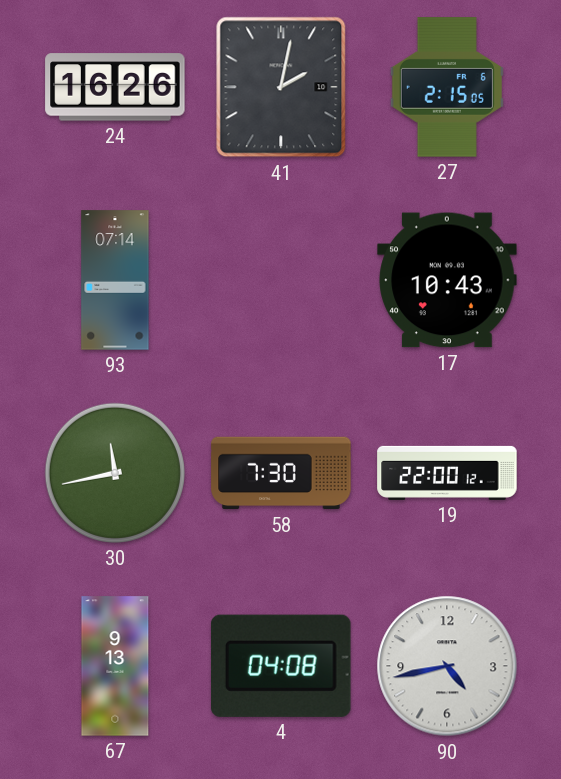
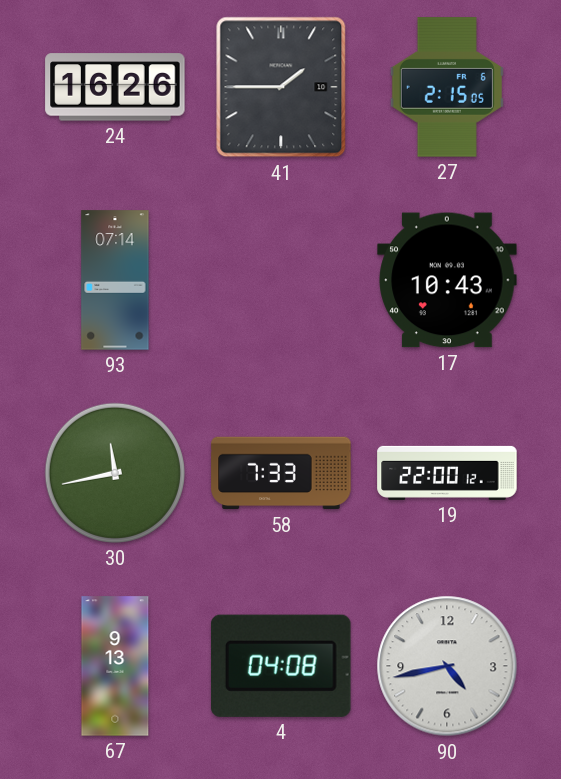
41: 2:02 -> 1:45
58: 7:30 -> 7:33
